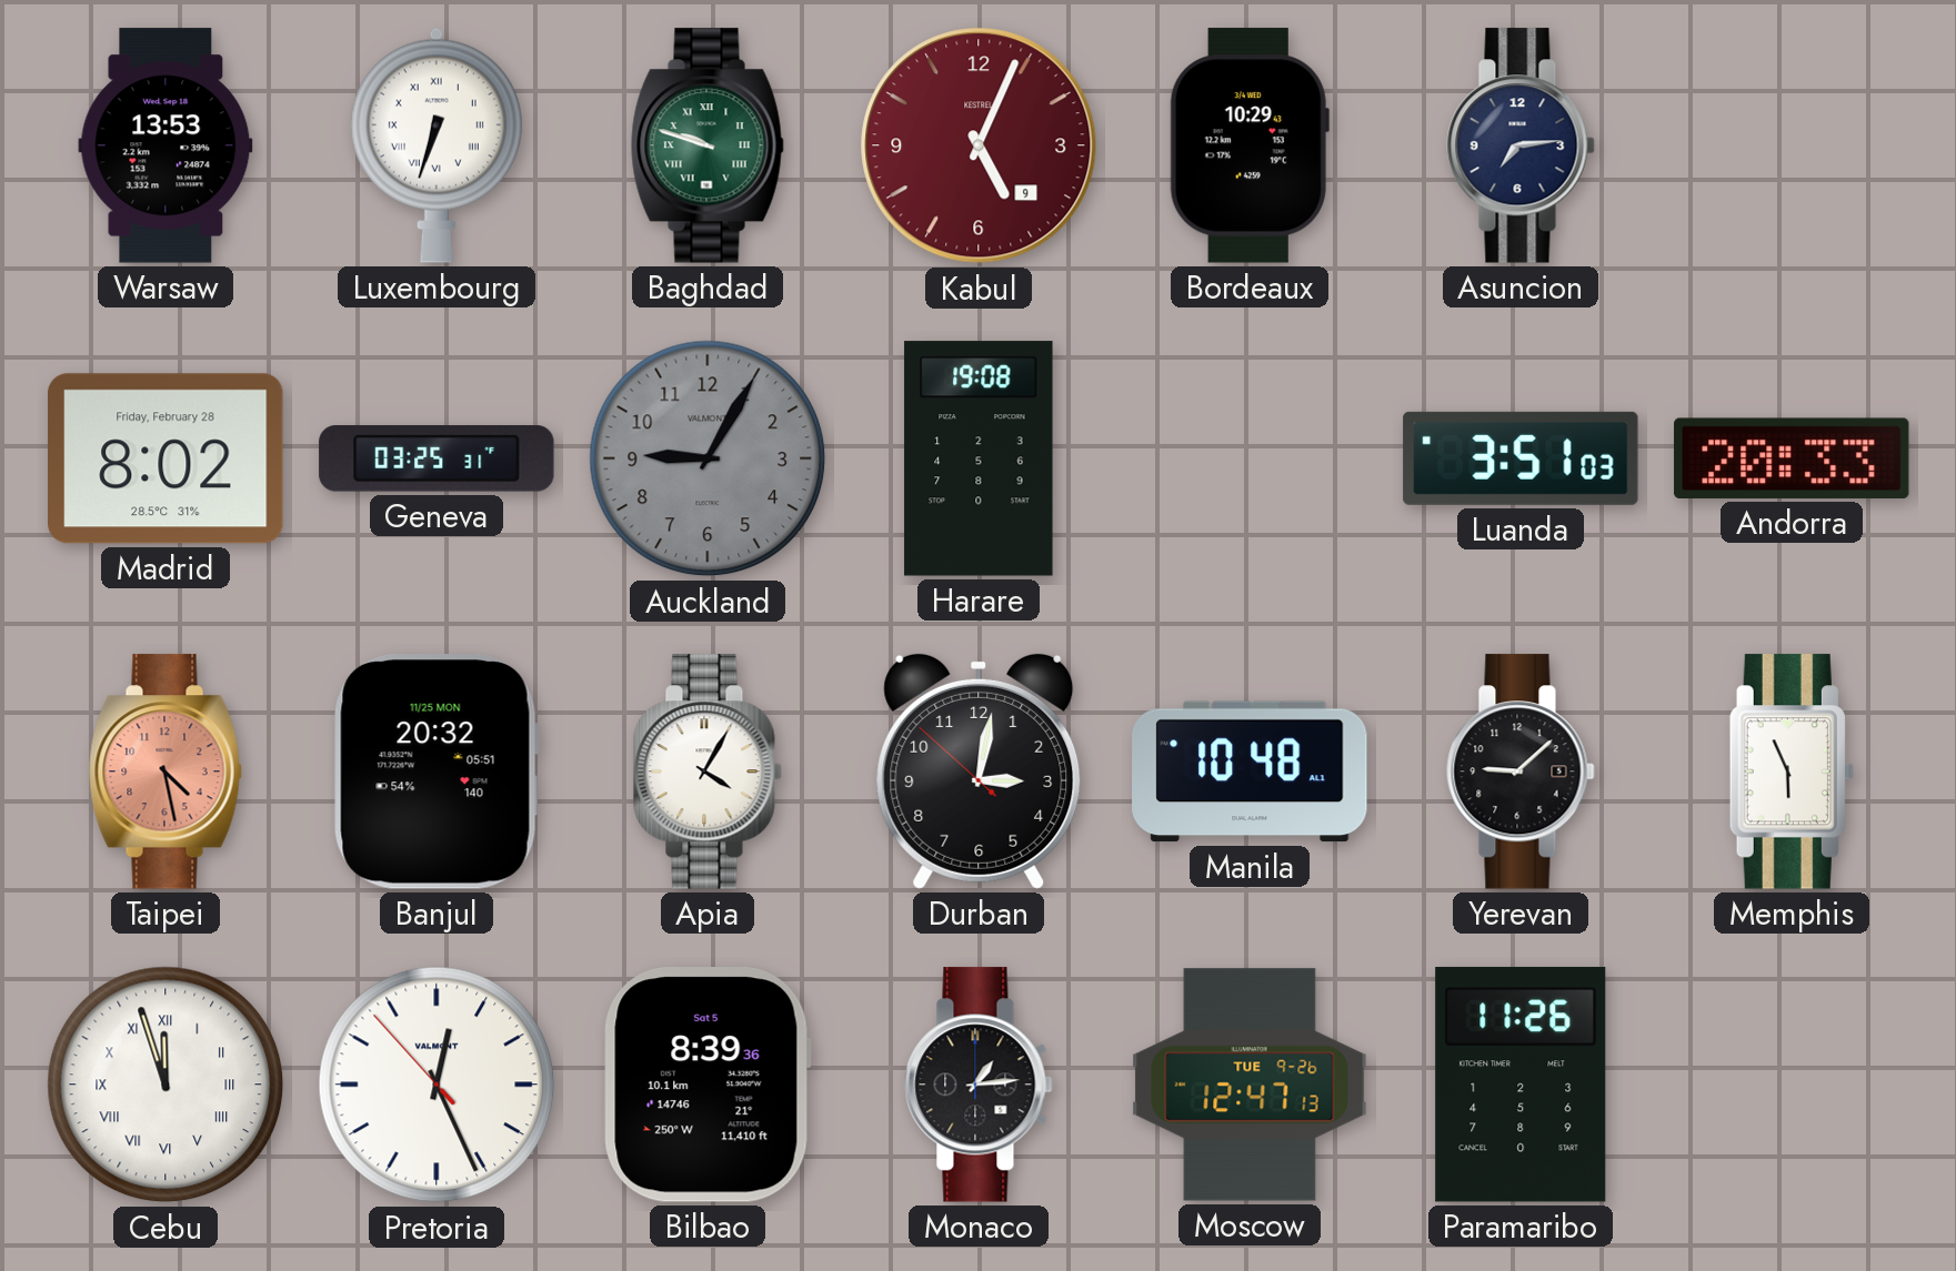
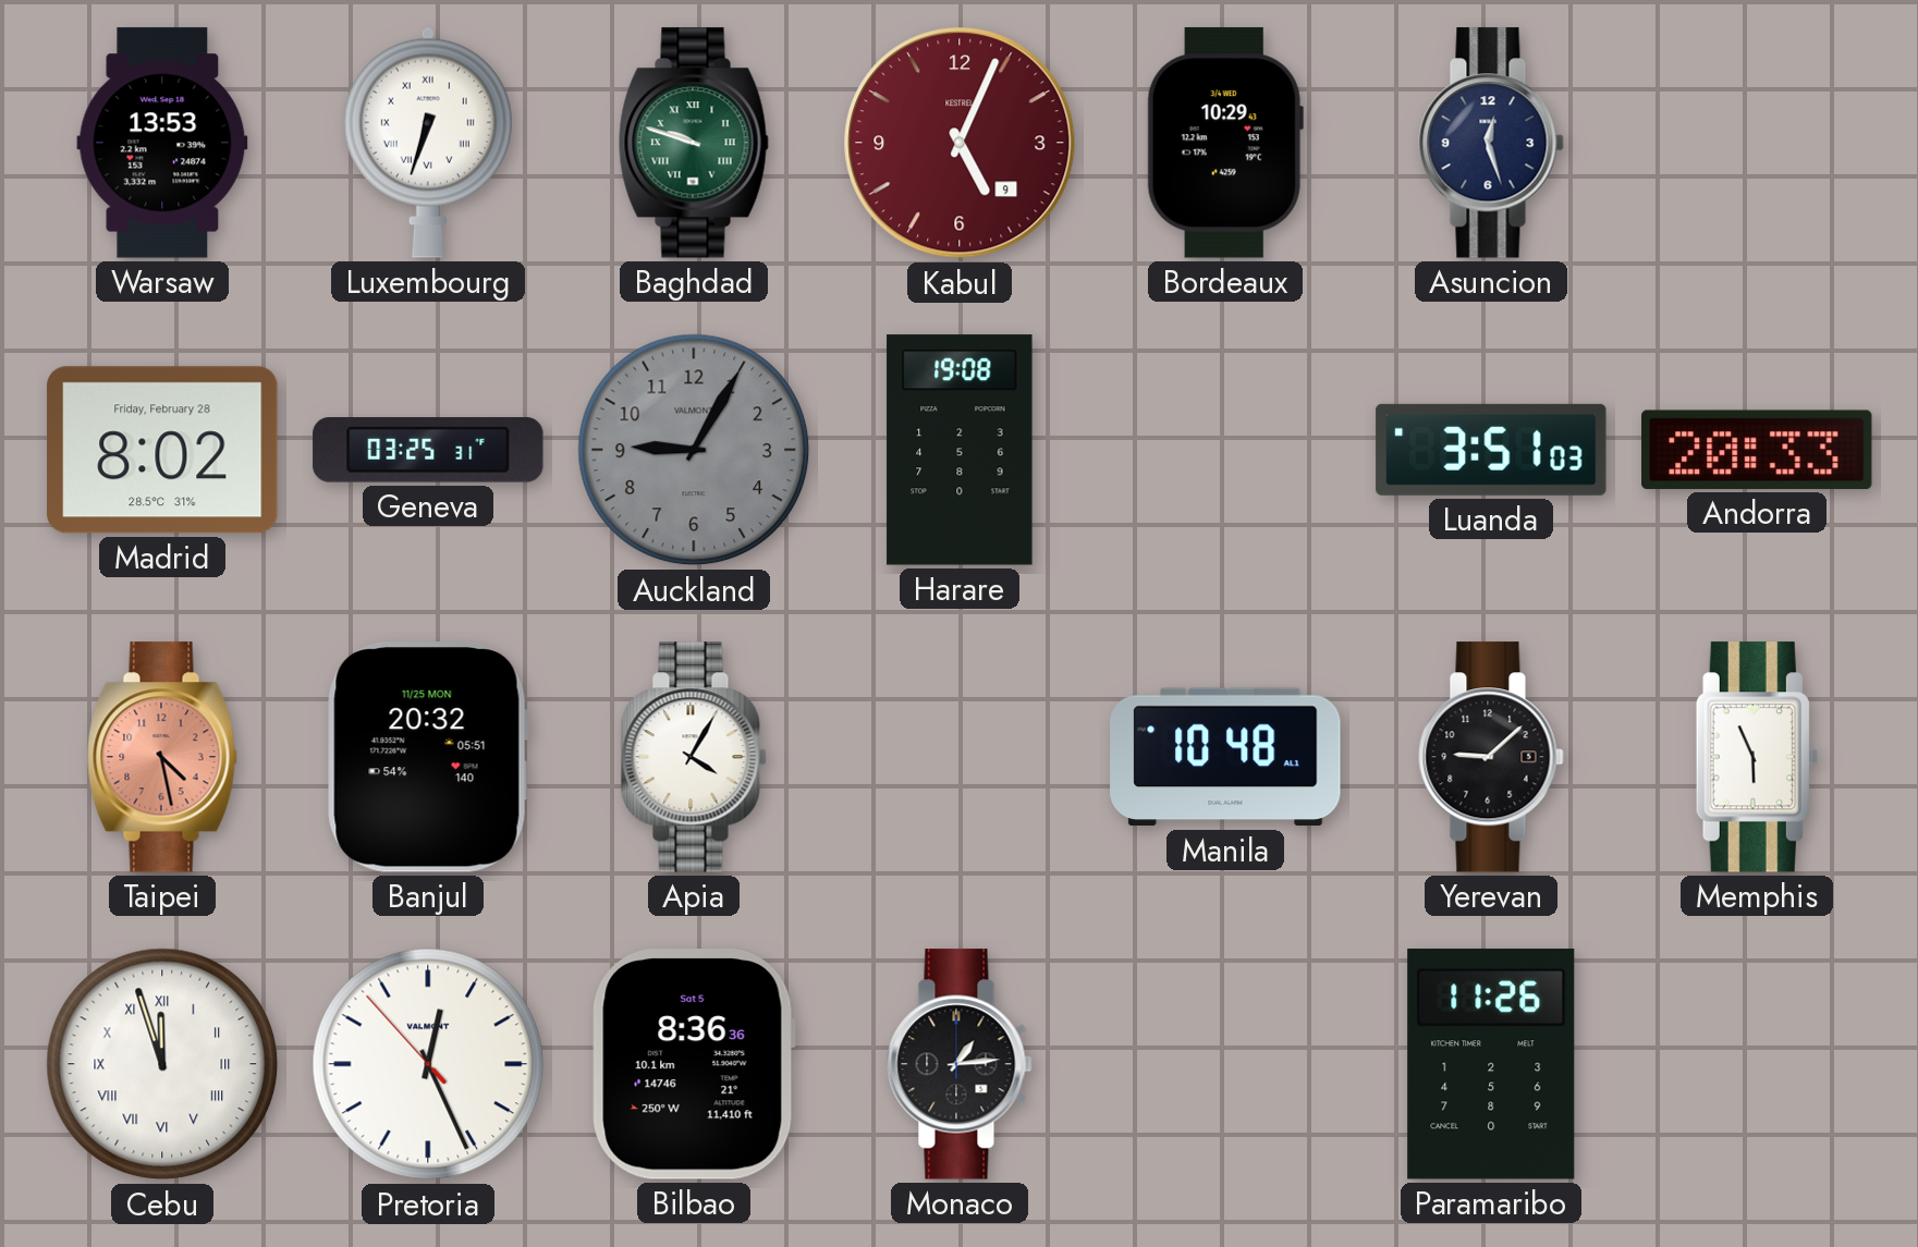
Asuncion: 7:14 -> 12:27
Durban: 3:01 -> none
Bilbao: 8:39 -> 8:36
Moscow: 12:47 -> none
